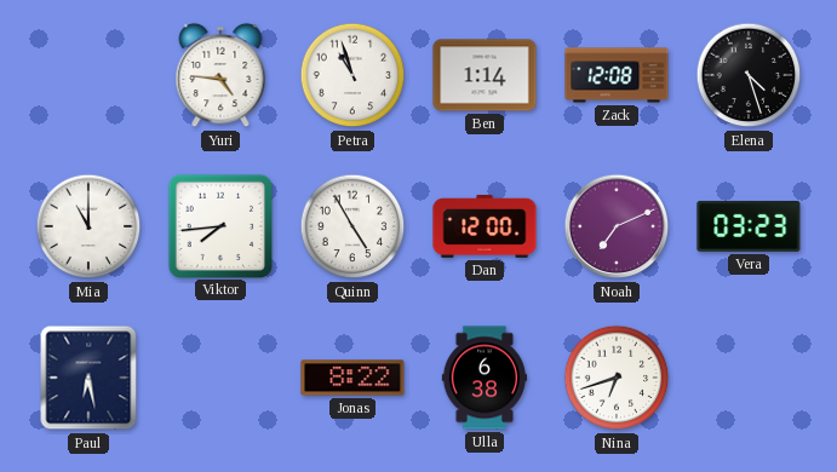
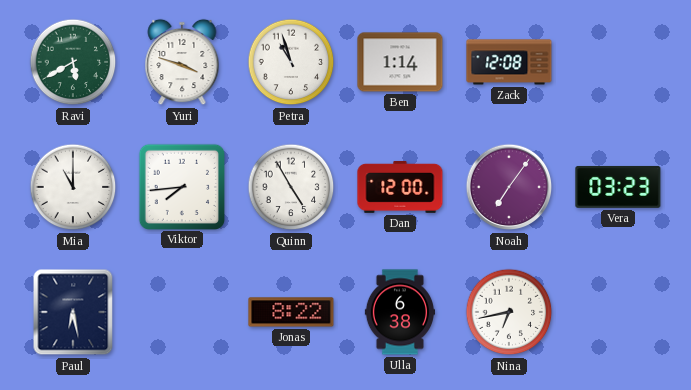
Ravi: none -> 5:40
Yuri: 4:46 -> 3:48
Elena: 4:27 -> none
Noah: 7:11 -> 7:06
Nina: 6:42 -> 6:43
